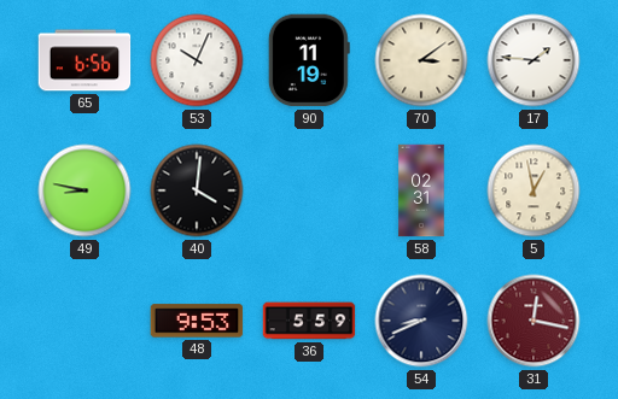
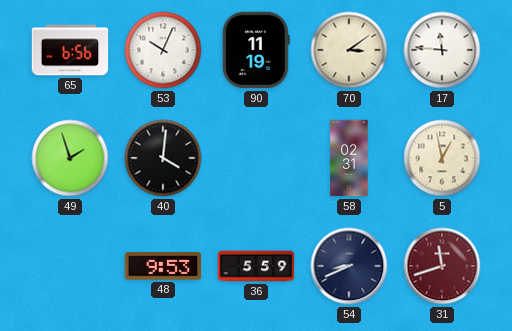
17: 1:46 -> 11:46
49: 8:47 -> 1:57
31: 12:17 -> 11:42
